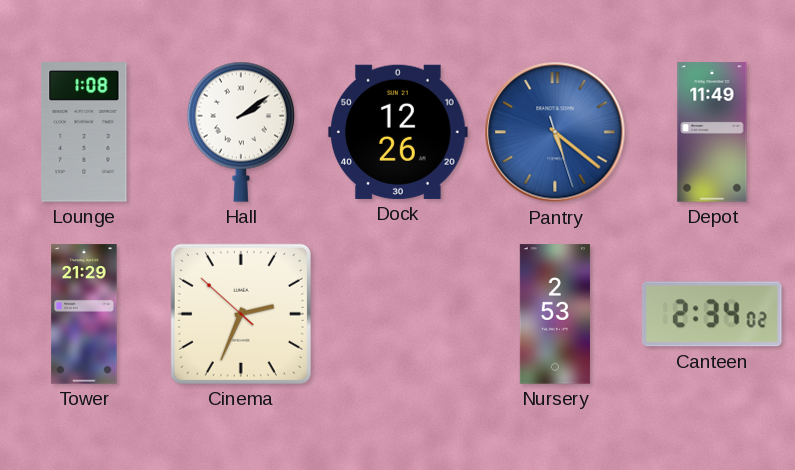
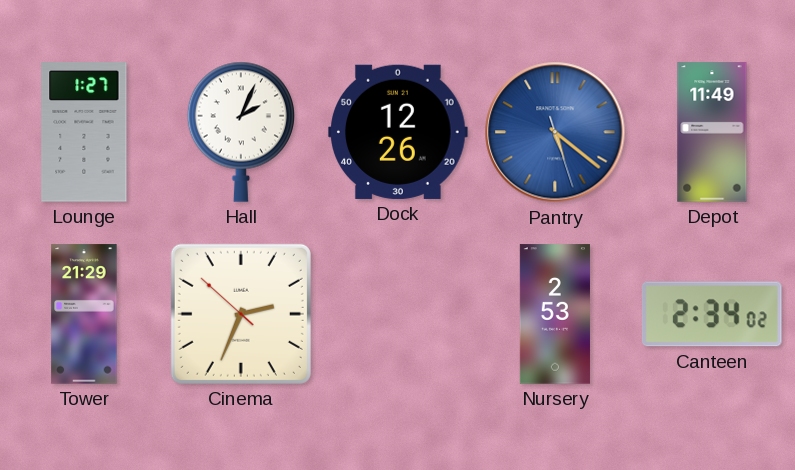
Lounge: 1:08 -> 1:27
Hall: 2:09 -> 2:04
